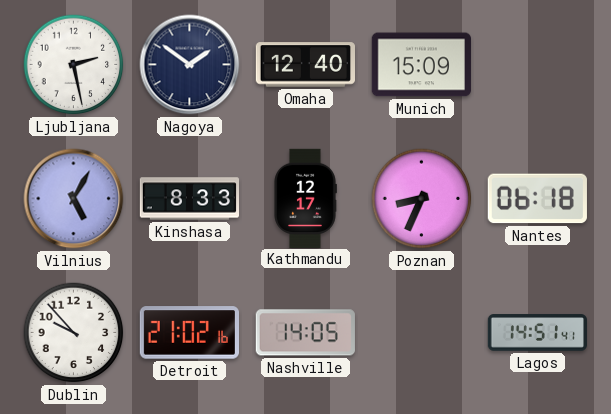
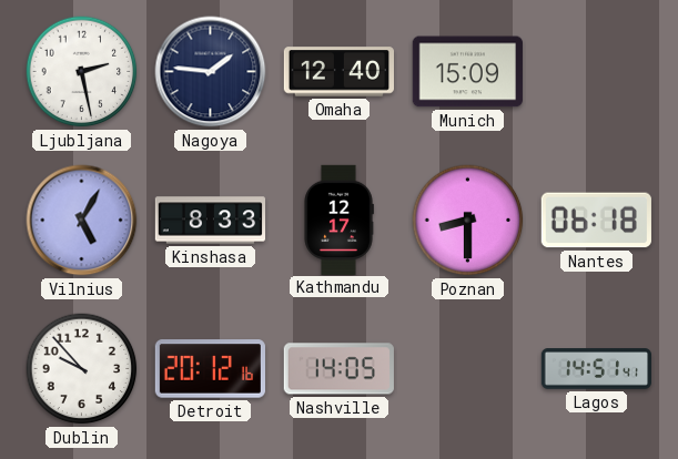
Nagoya: 1:51 -> 1:46
Poznan: 8:34 -> 8:30
Detroit: 21:02 -> 20:12
